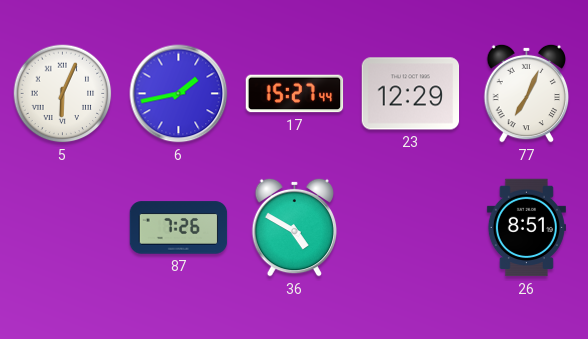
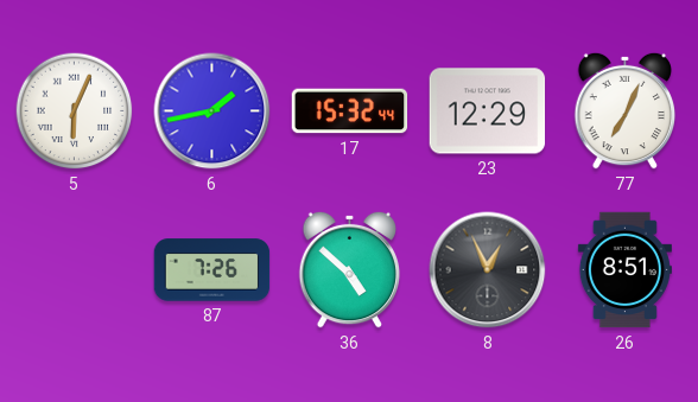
17: 15:27 -> 15:32
36: 4:50 -> 4:52
8: none -> 12:56
